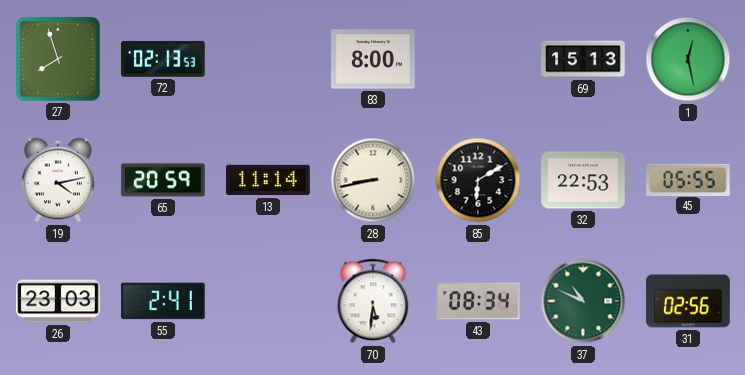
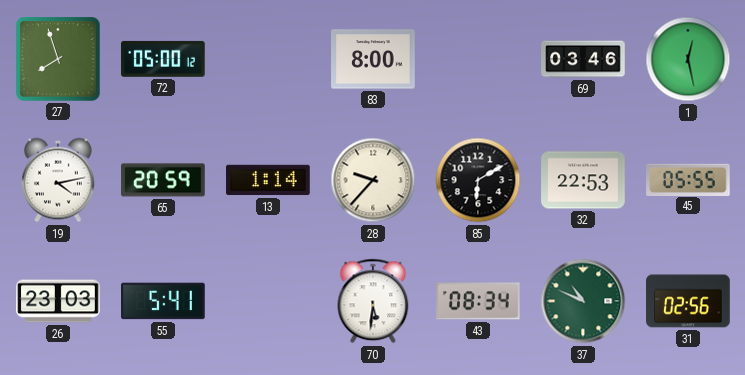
72: 02:13 -> 05:00
69: 15:13 -> 03:46
13: 11:14 -> 1:14
28: 8:43 -> 9:37
55: 2:41 -> 5:41
